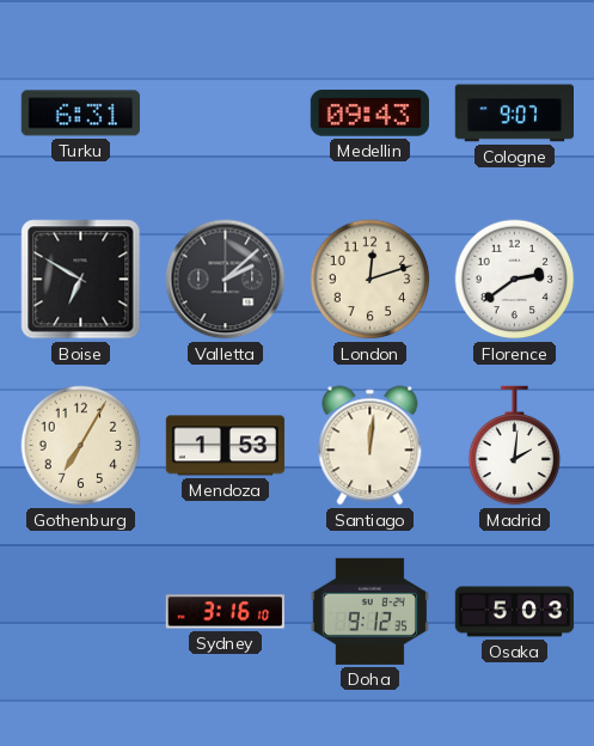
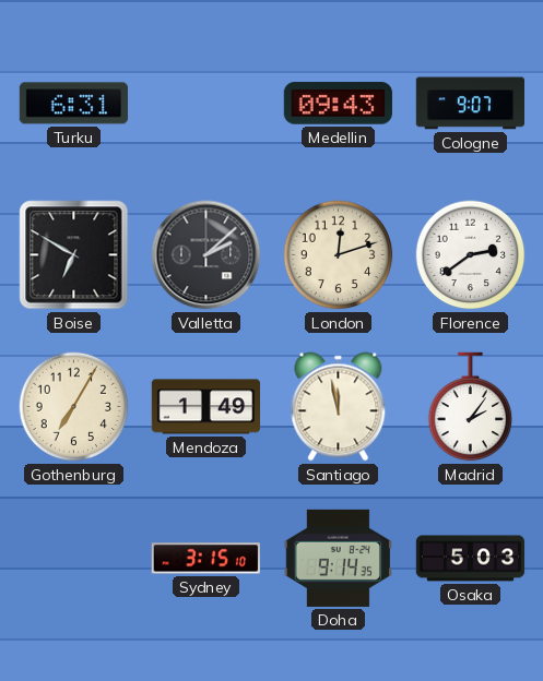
Mendoza: 1:53 -> 1:49
Santiago: 12:01 -> 11:58
Madrid: 2:01 -> 2:06
Sydney: 3:16 -> 3:15
Doha: 9:12 -> 9:14
